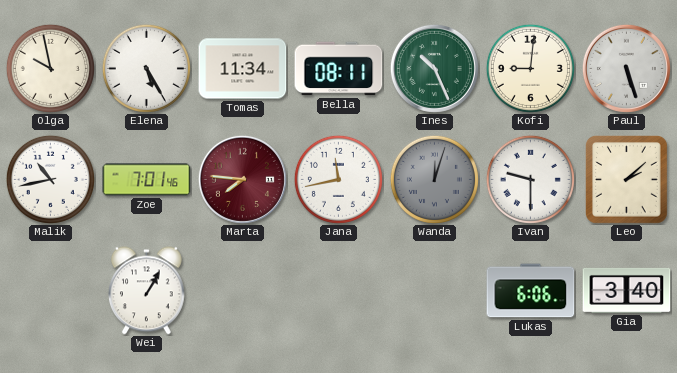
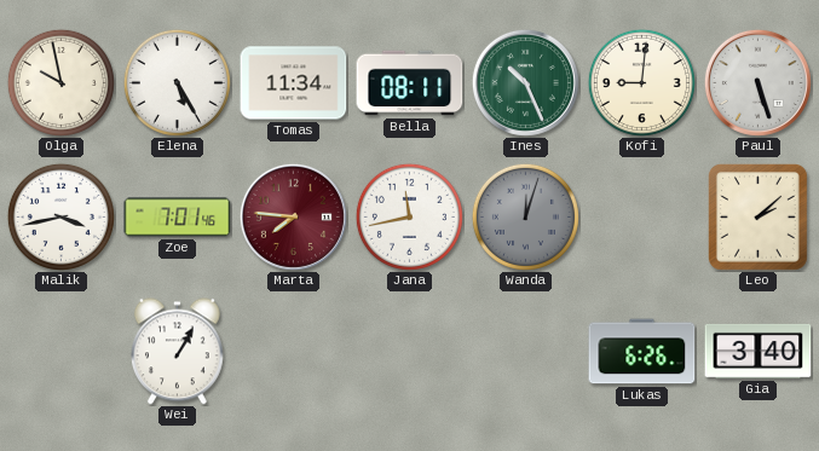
Malik: 10:43 -> 3:43
Ivan: 9:30 -> none
Lukas: 6:06 -> 6:26
